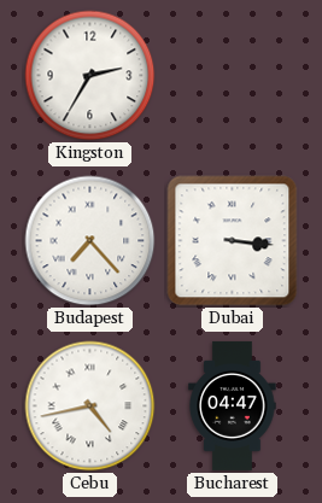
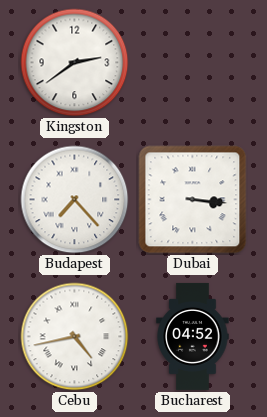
Kingston: 2:35 -> 2:39
Bucharest: 04:47 -> 04:52
